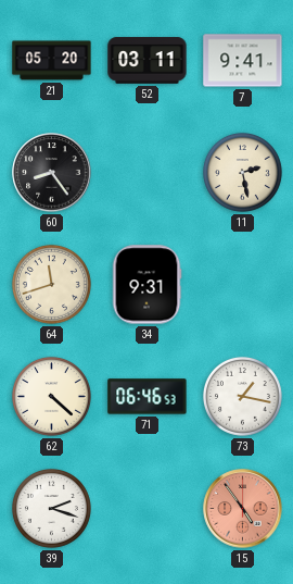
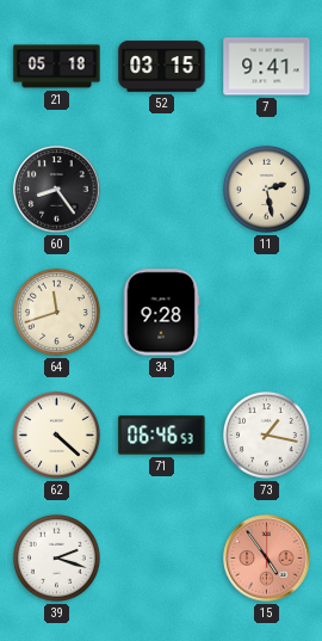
21: 05:20 -> 05:18
52: 03:11 -> 03:15
34: 9:31 -> 9:28
